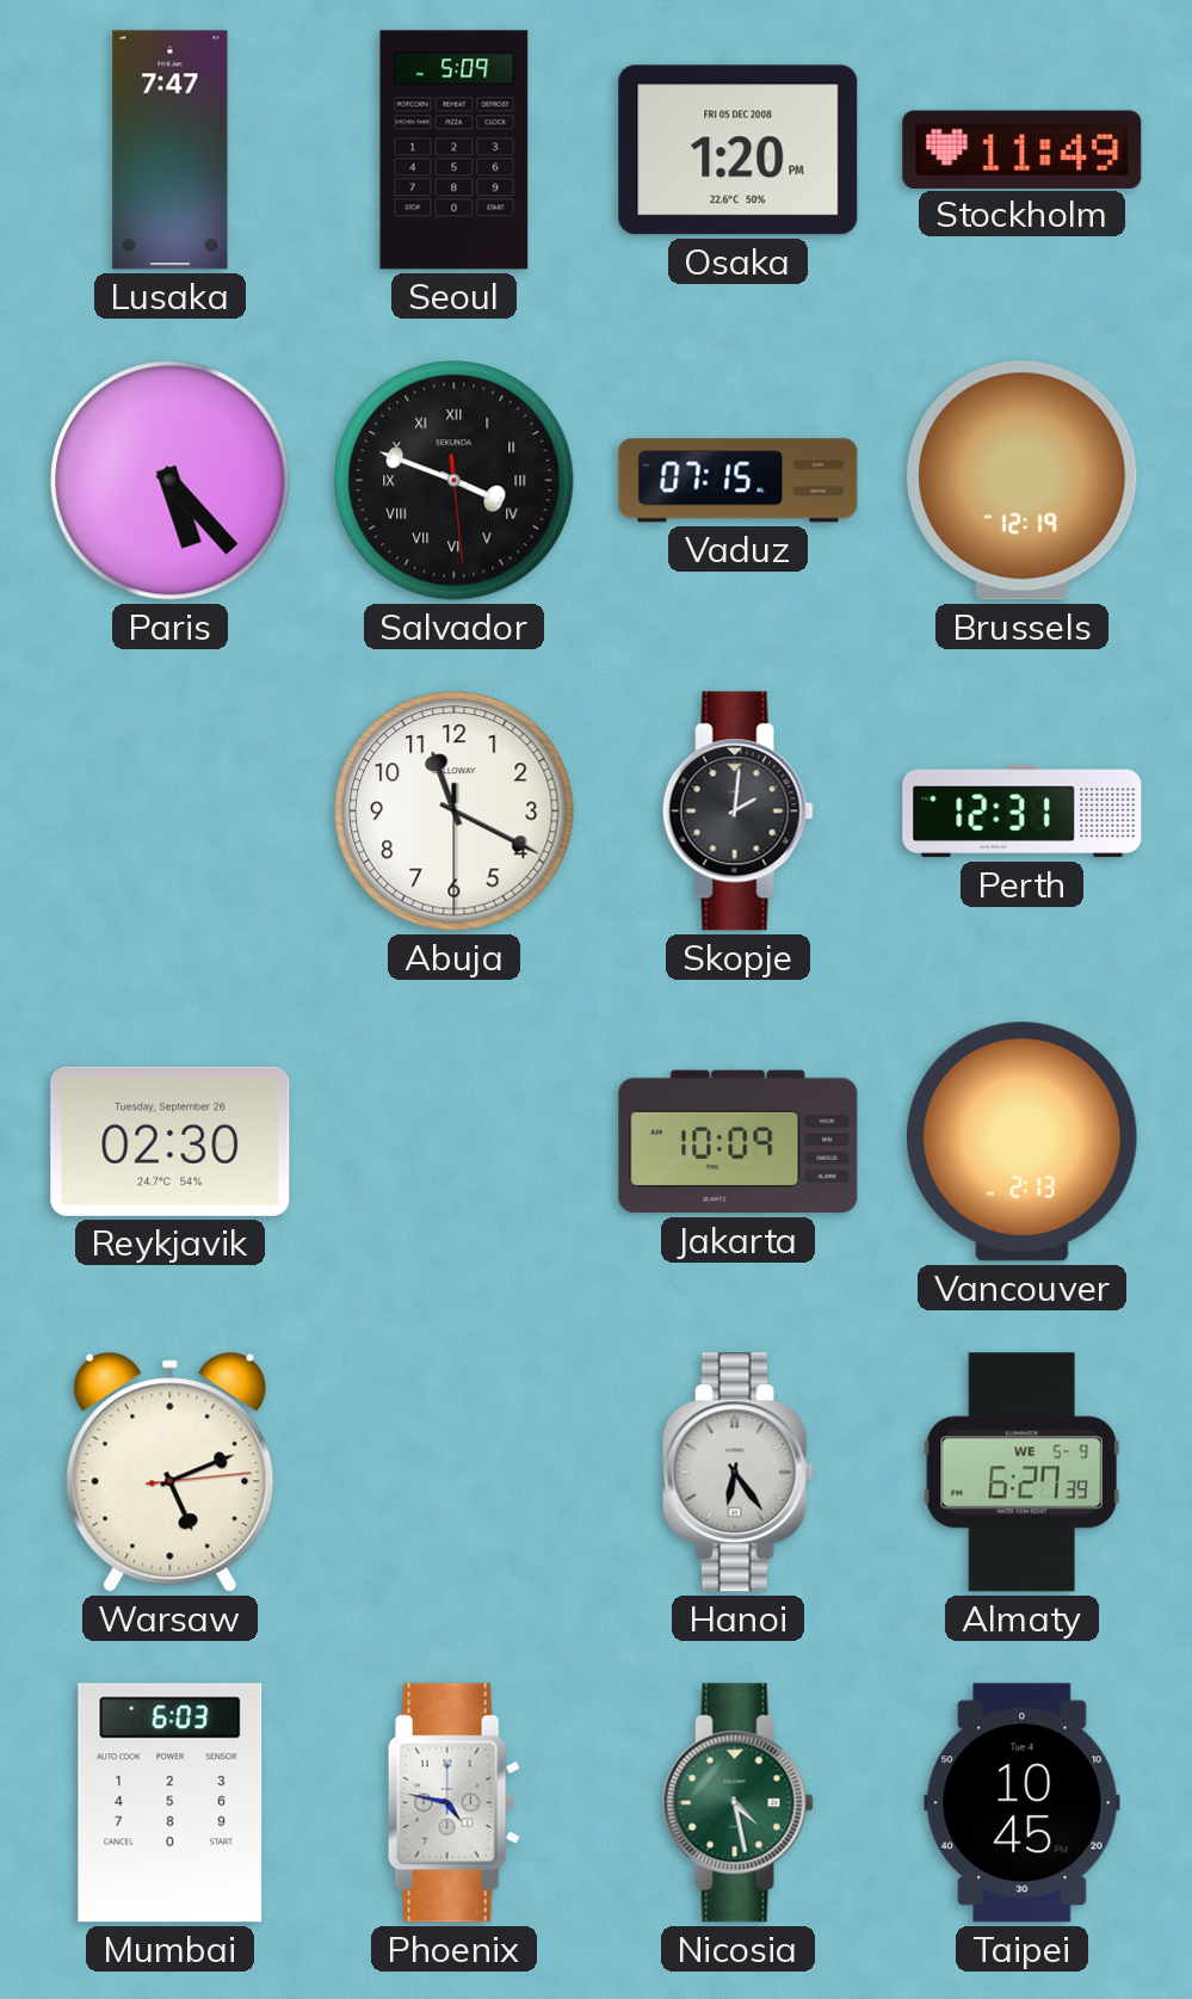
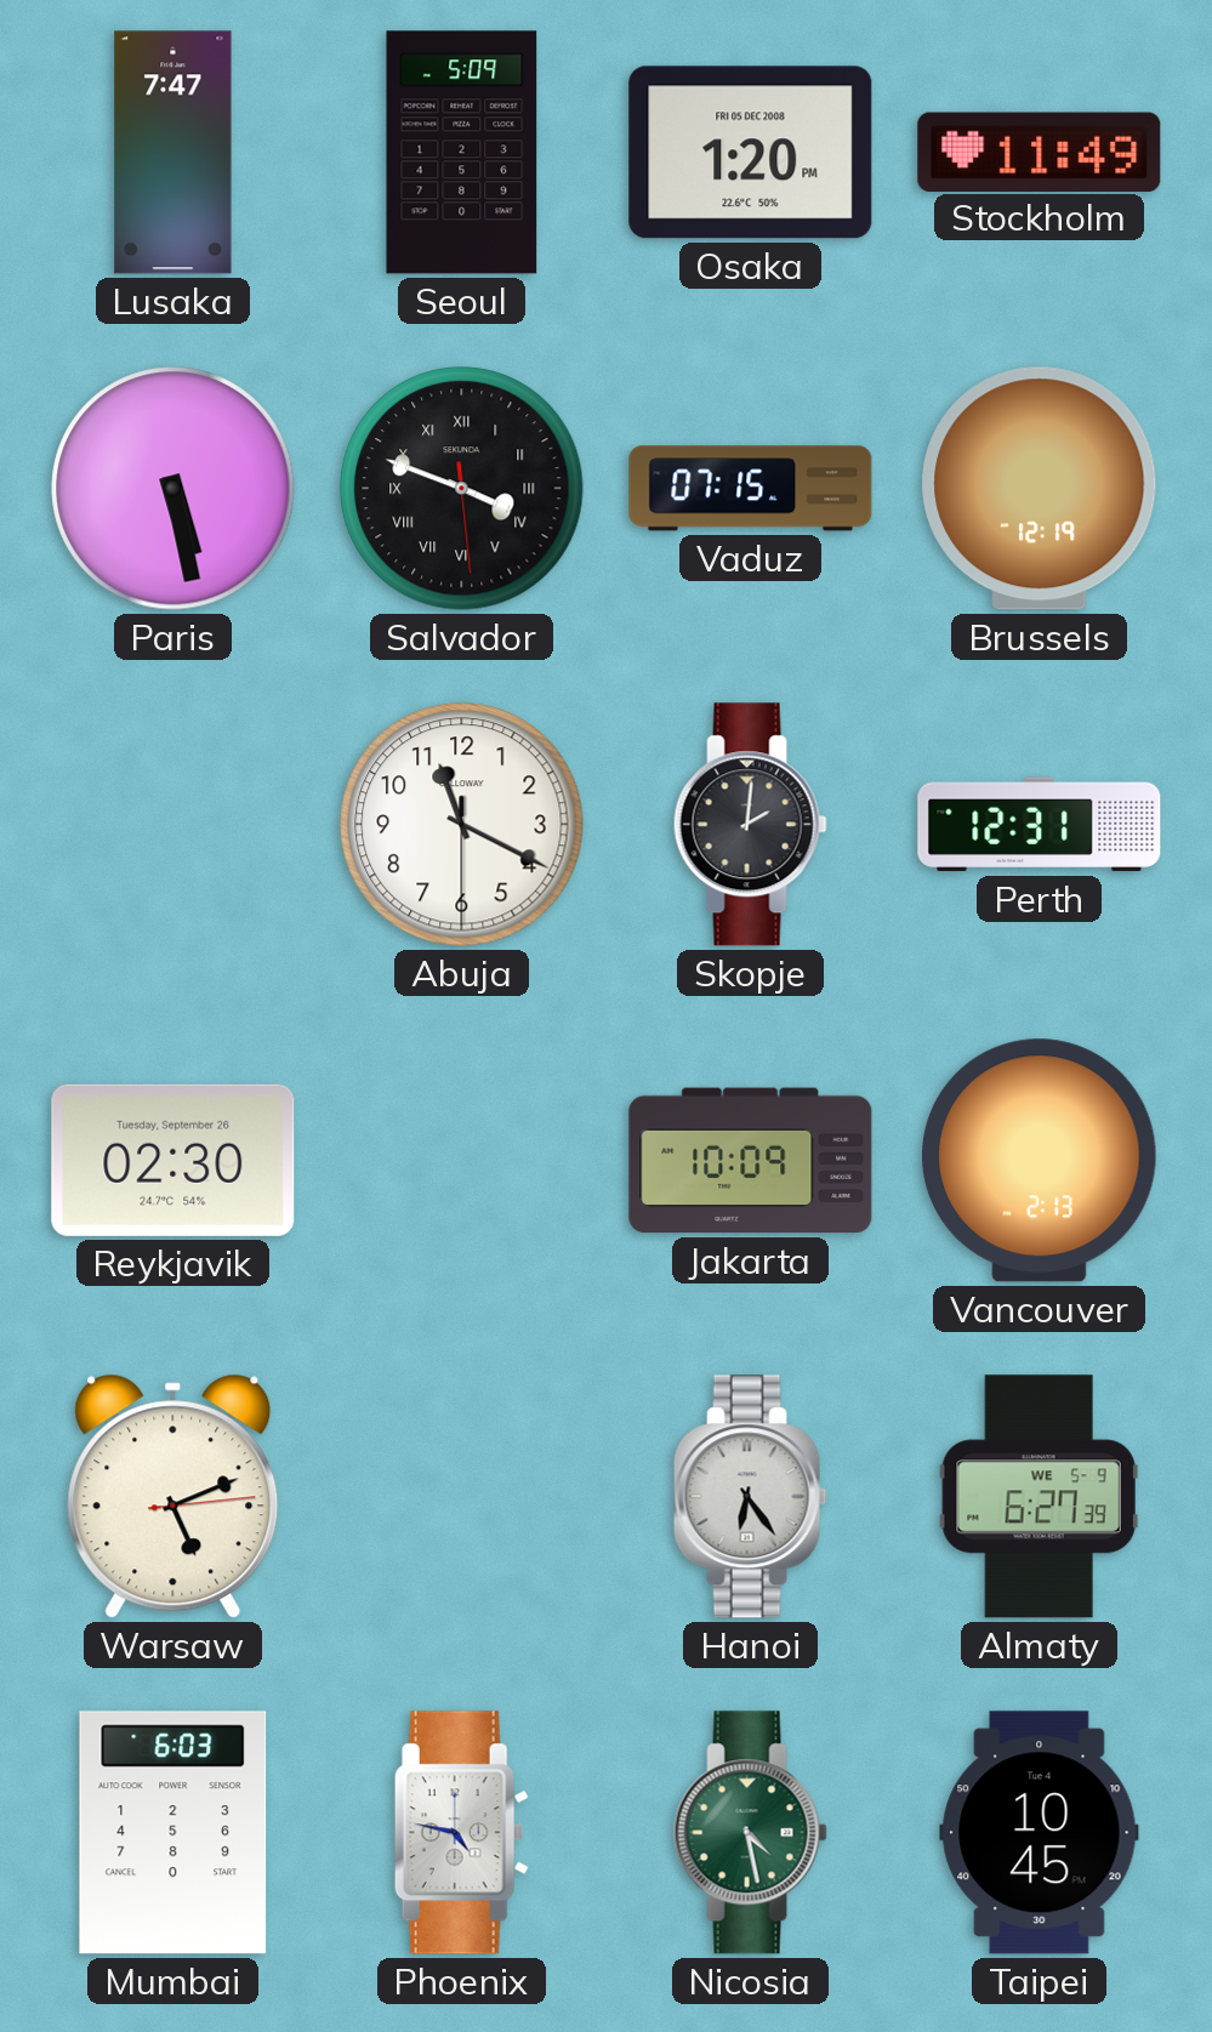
Paris: 5:23 -> 5:28
